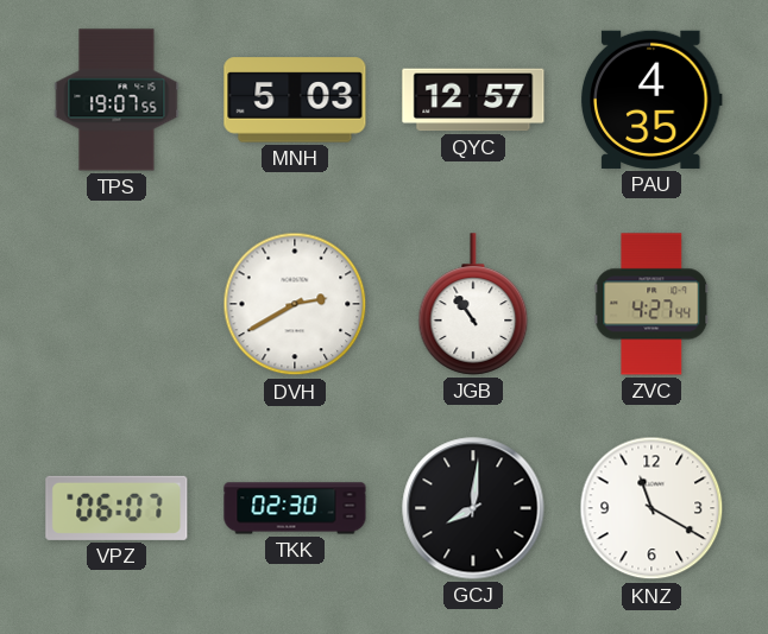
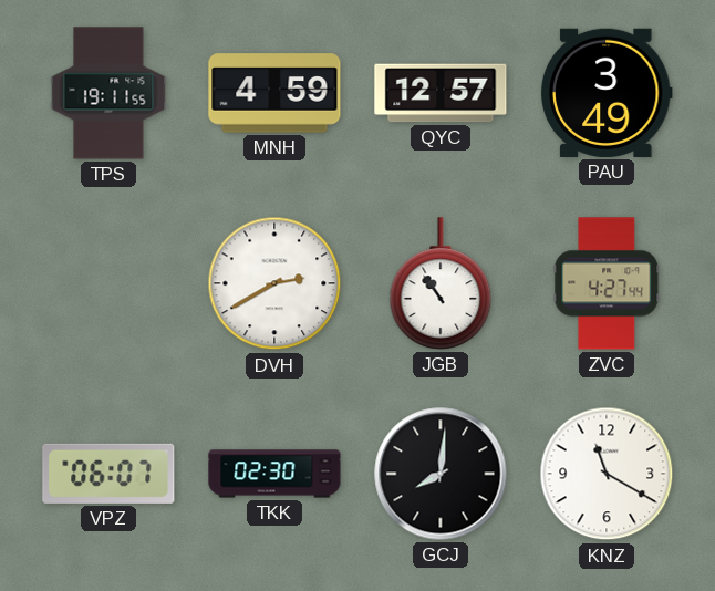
TPS: 19:07 -> 19:11
MNH: 5:03 -> 4:59
PAU: 4:35 -> 3:49
